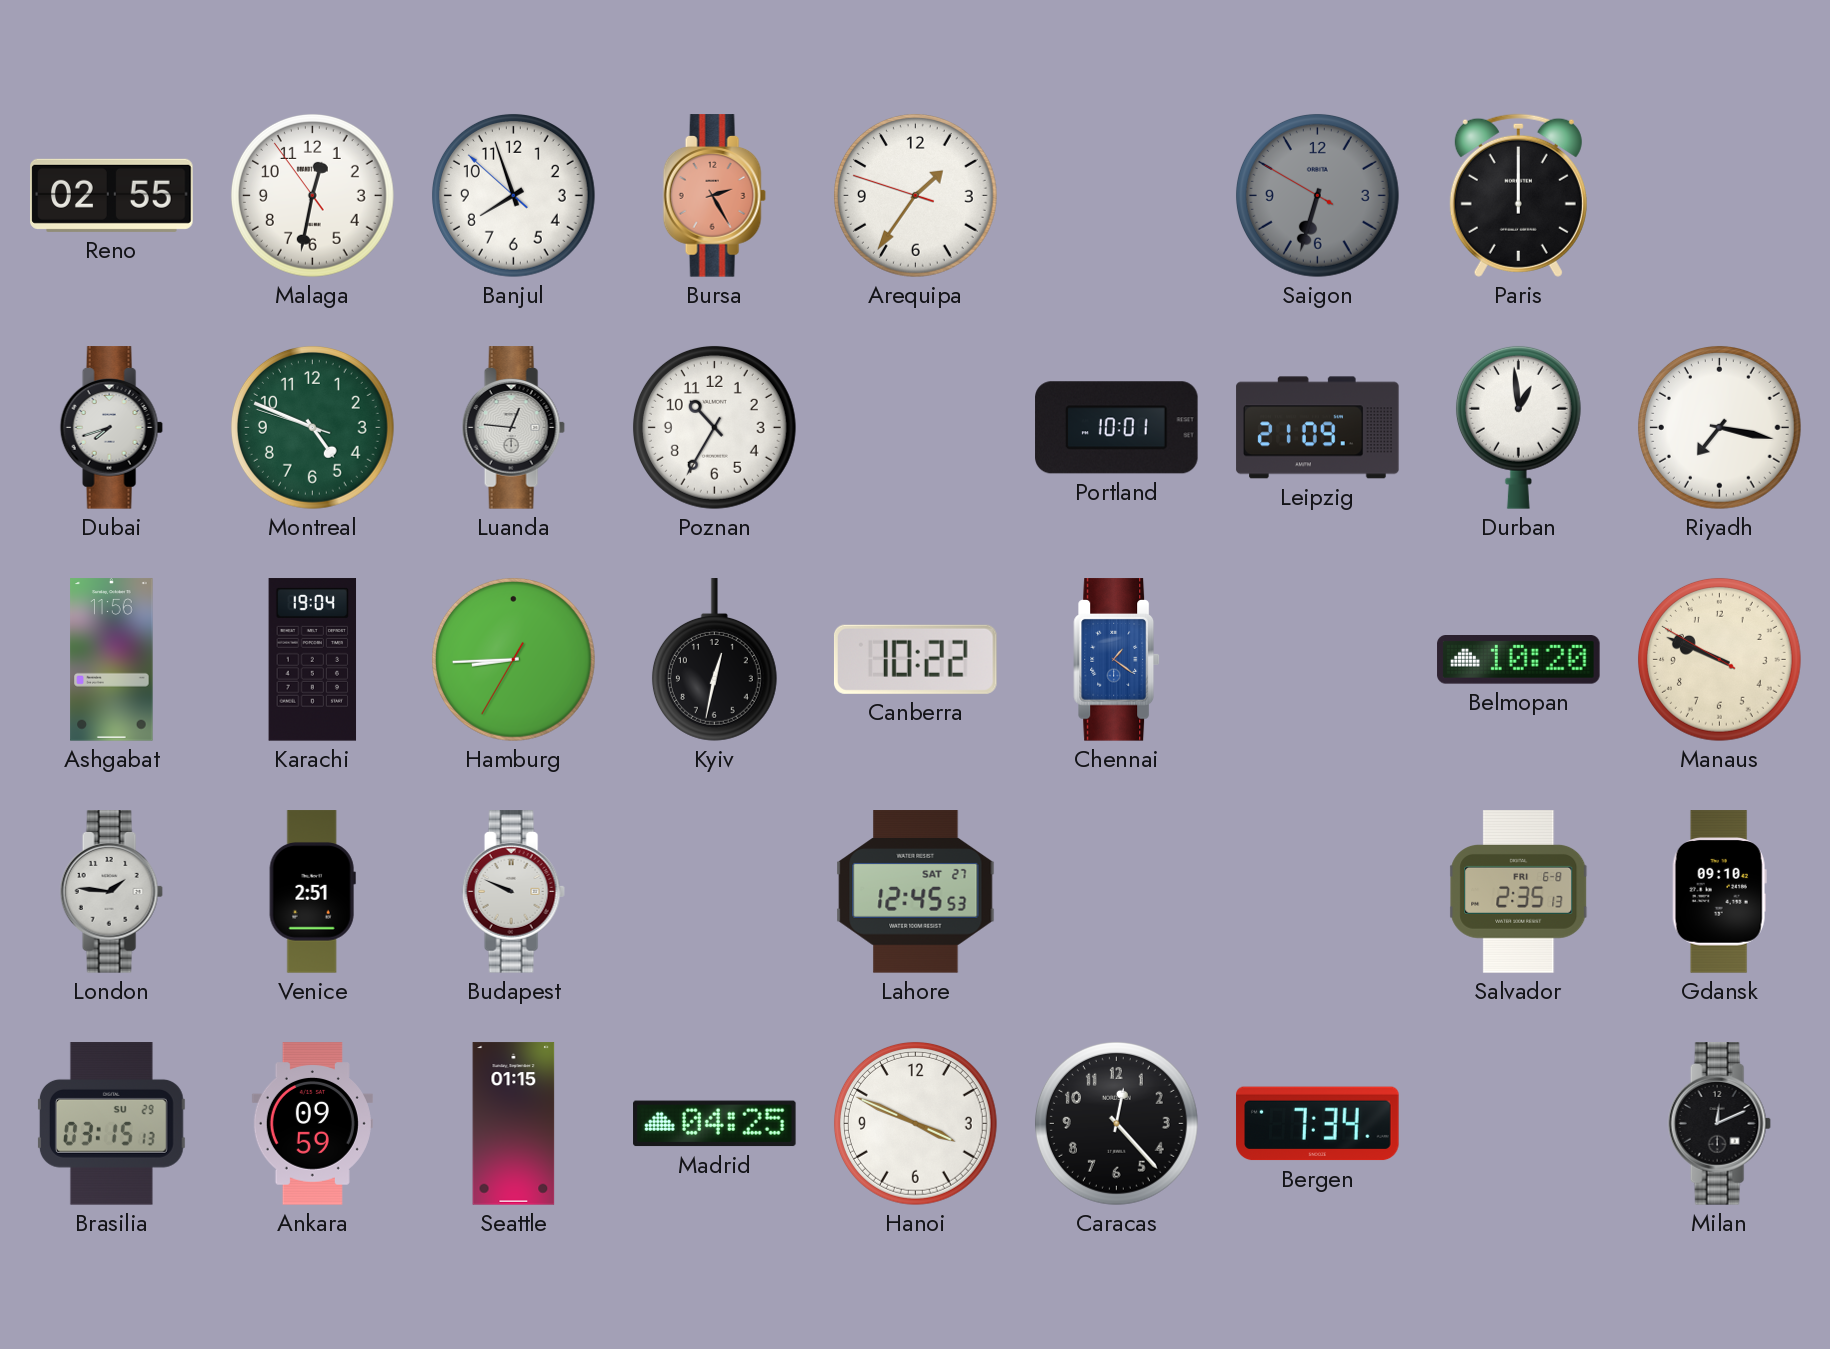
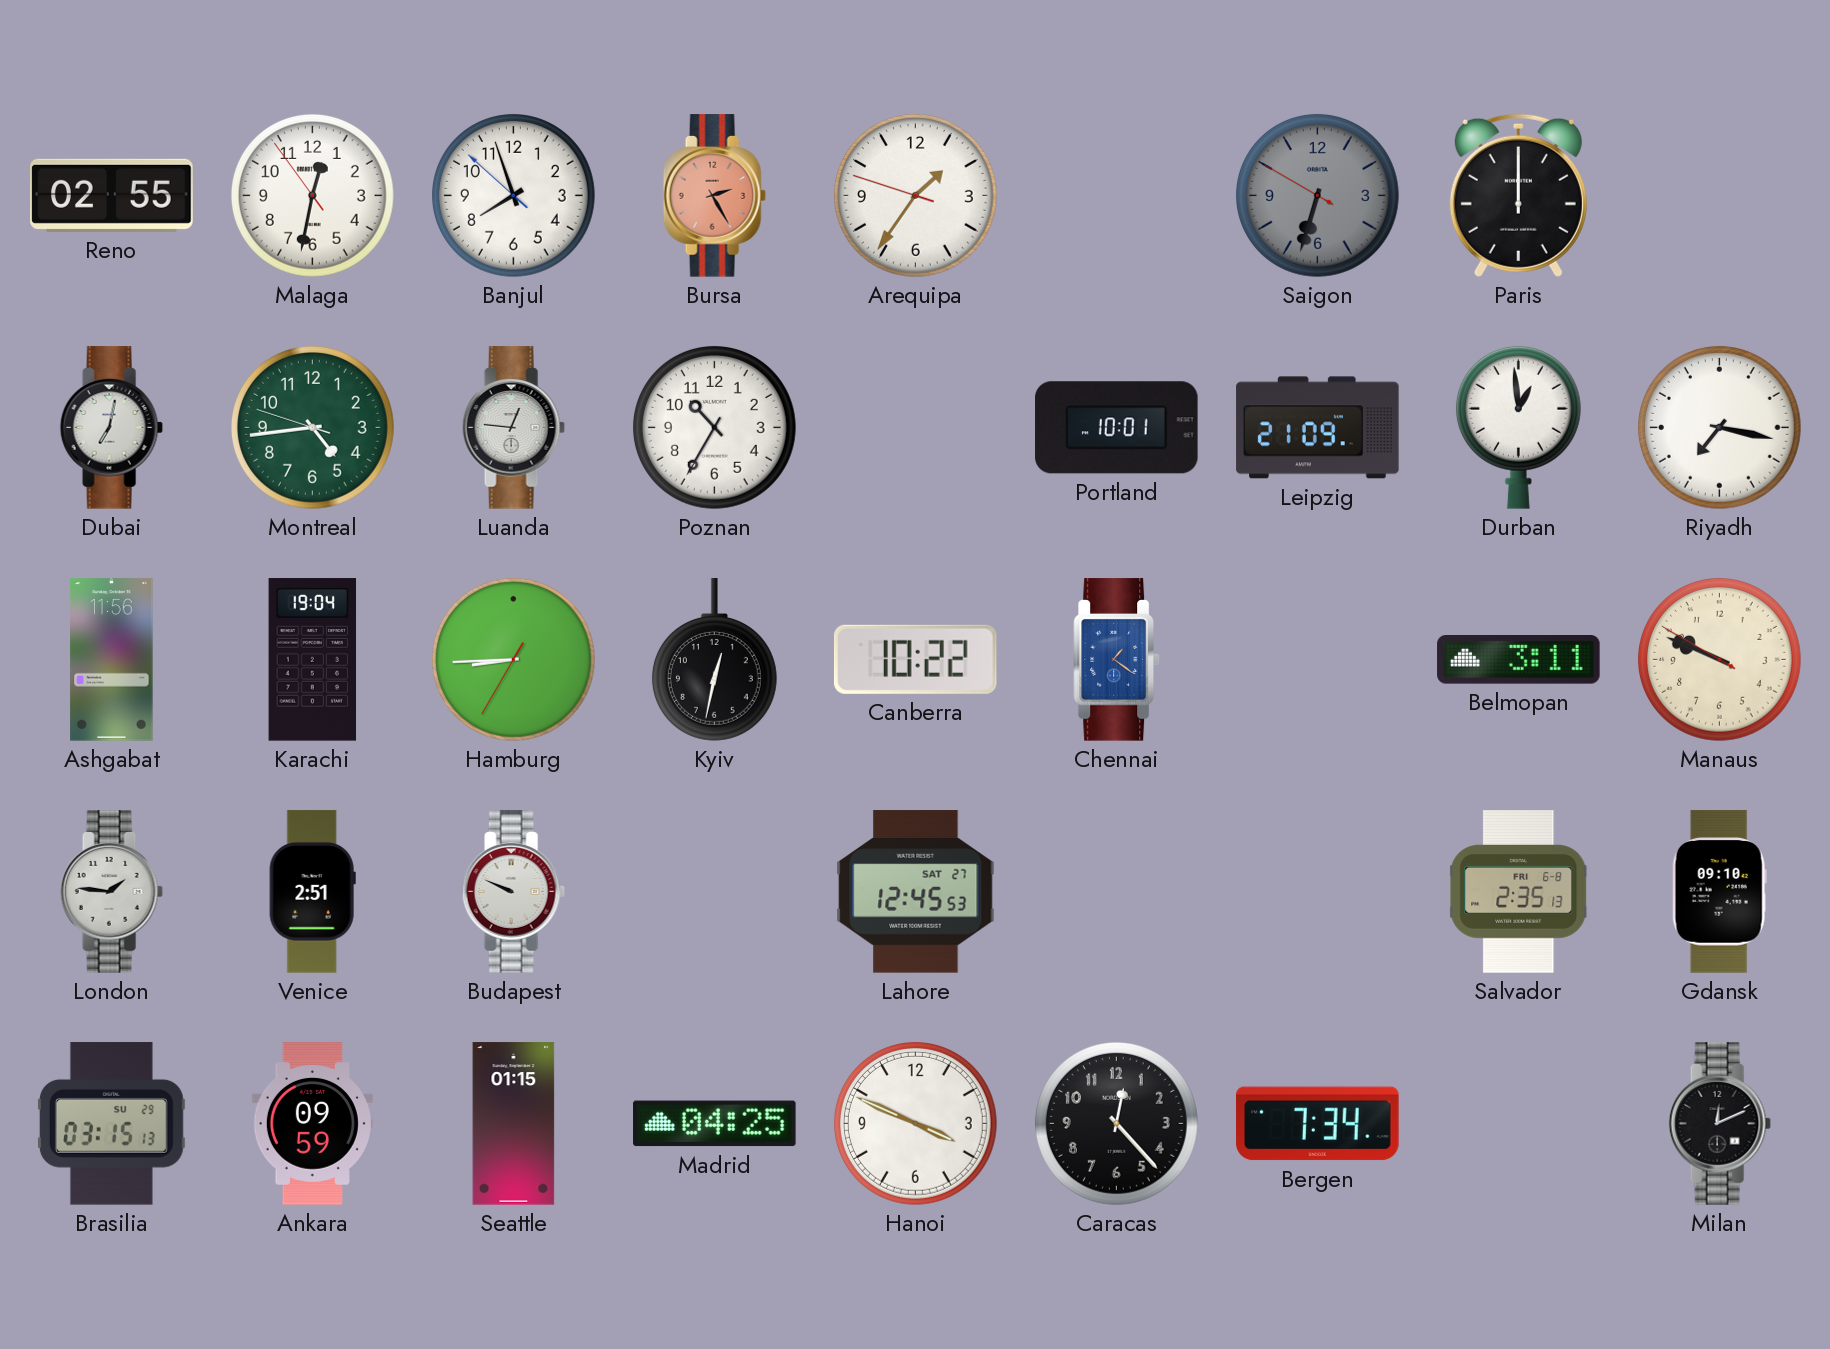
Dubai: 7:42 -> 7:02
Montreal: 4:48 -> 4:43
Belmopan: 10:20 -> 3:11
